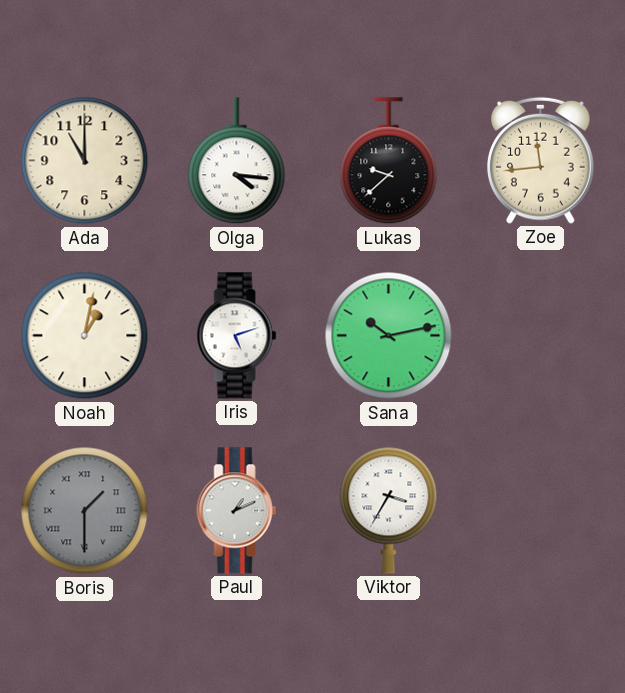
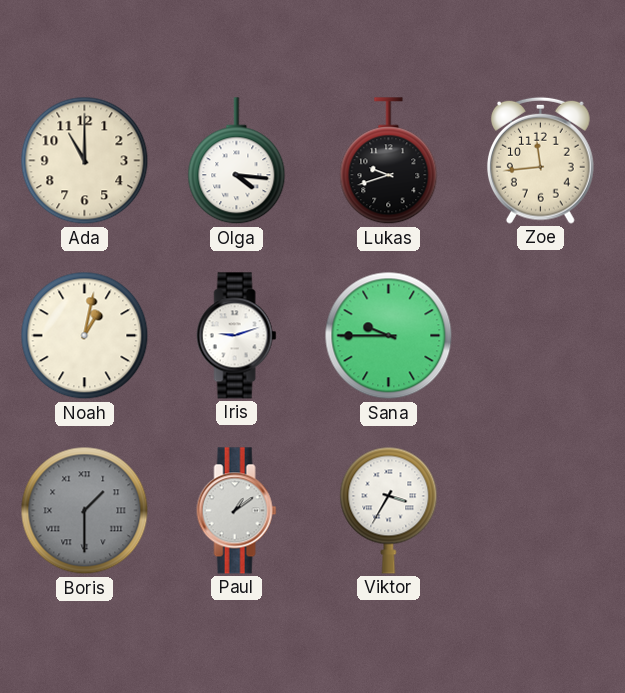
Lukas: 9:38 -> 9:42
Iris: 5:12 -> 9:12
Sana: 10:13 -> 9:45
Paul: 1:11 -> 1:09
